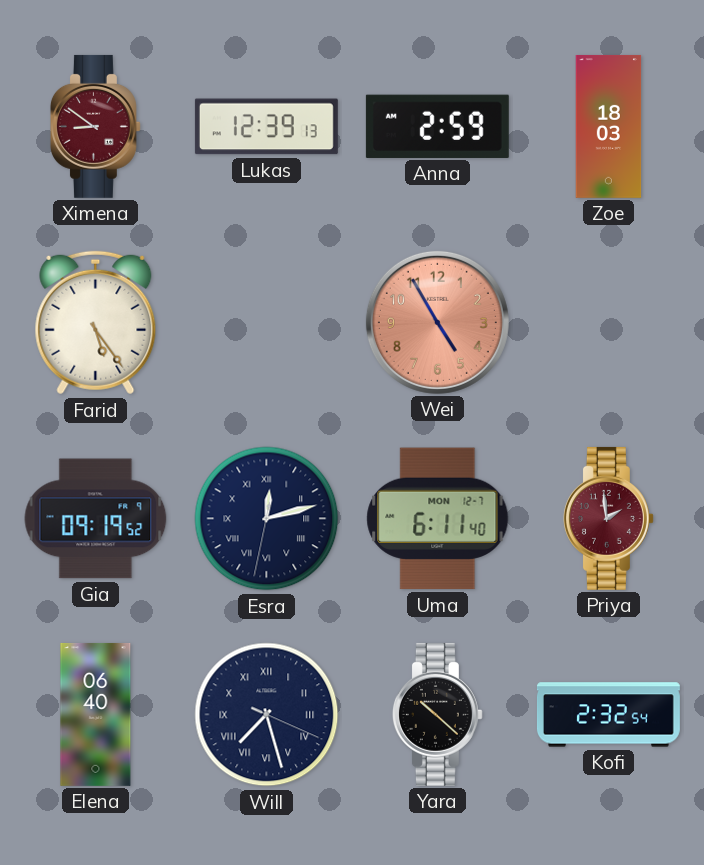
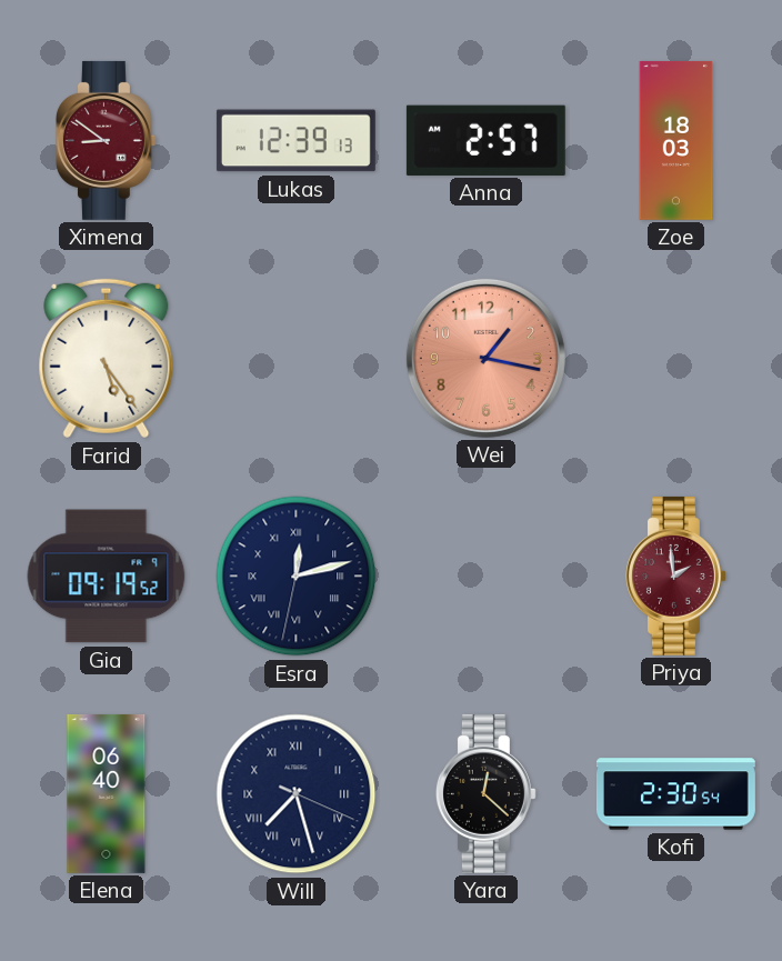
Anna: 2:59 -> 2:57
Wei: 4:55 -> 1:17
Uma: 6:11 -> none
Yara: 10:22 -> 12:22
Kofi: 2:32 -> 2:30
